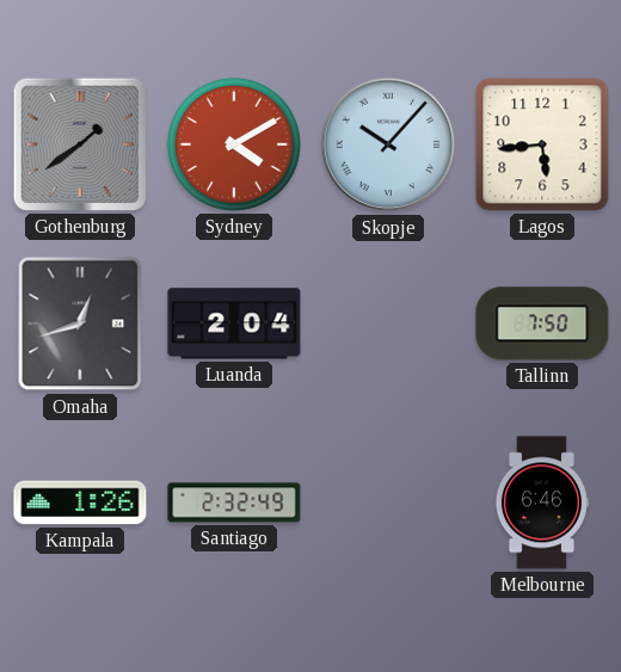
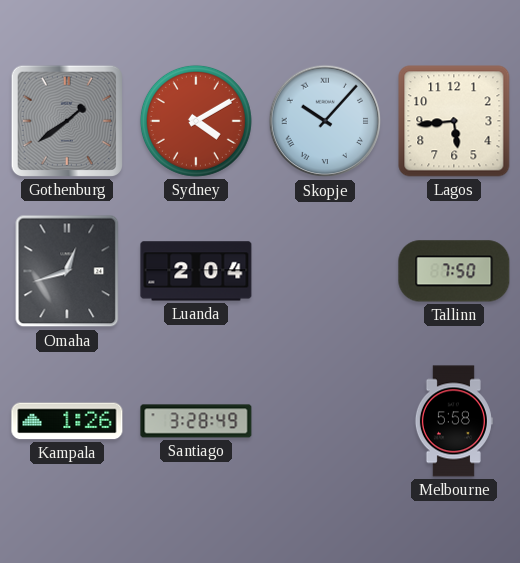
Santiago: 2:32 -> 3:28
Melbourne: 6:46 -> 5:58
